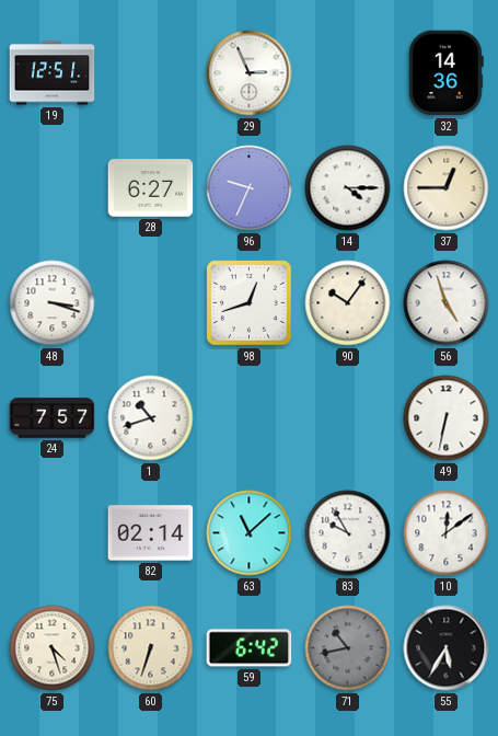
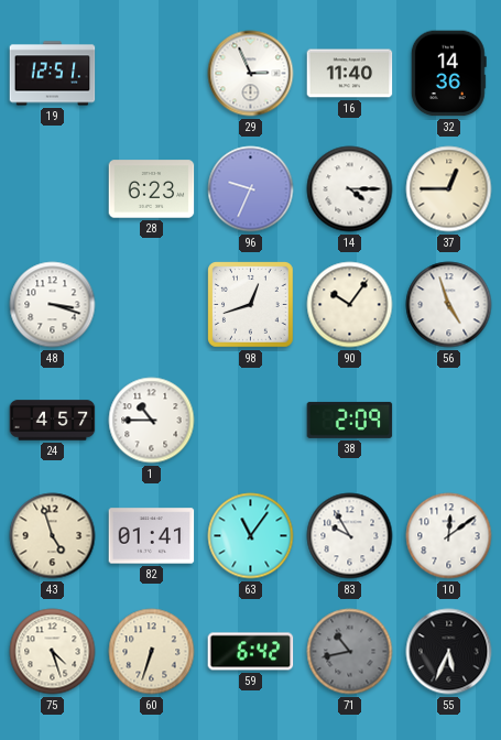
16: none -> 11:40
28: 6:27 -> 6:23
24: 7:57 -> 4:57
1: 10:42 -> 10:45
38: none -> 2:09
49: 6:32 -> none
43: none -> 4:57
82: 02:14 -> 01:41
63: 11:08 -> 11:06
55: 5:35 -> 5:34
